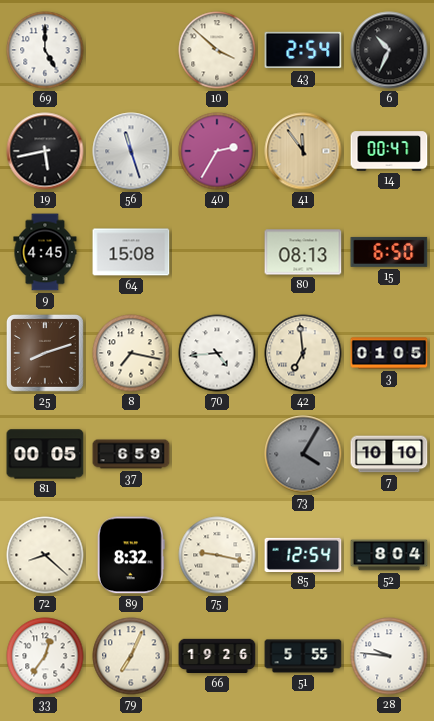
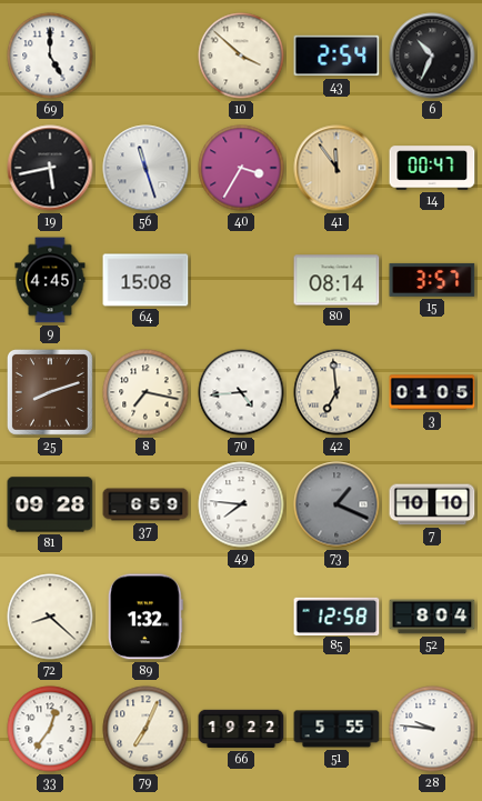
40: 2:35 -> 3:35
80: 08:13 -> 08:14
15: 6:50 -> 3:57
81: 00:05 -> 09:28
49: none -> 7:46
73: 4:05 -> 1:19
89: 8:32 -> 1:32
75: 9:17 -> none
85: 12:54 -> 12:58
66: 19:26 -> 19:22
